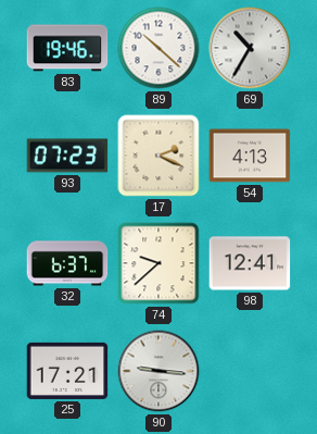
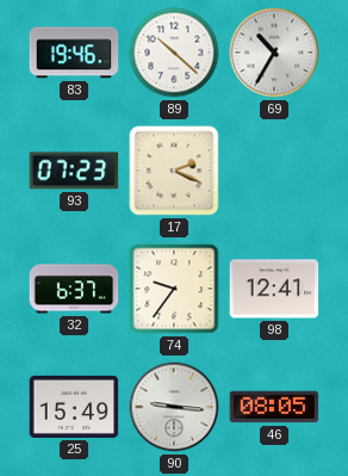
54: 4:13 -> none
74: 9:38 -> 9:36
25: 17:21 -> 15:49
46: none -> 08:05
